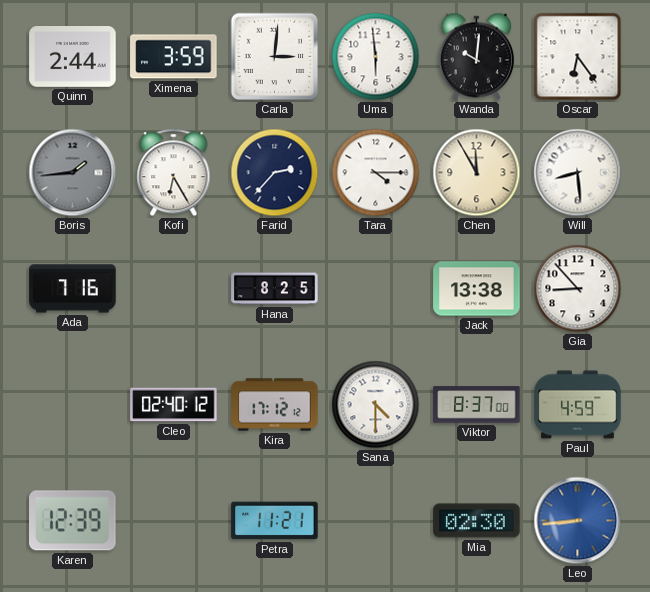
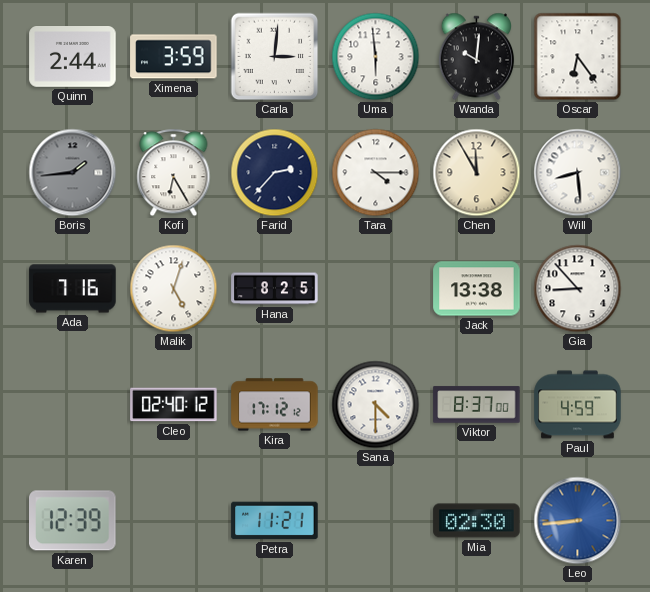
Malik: none -> 5:03
